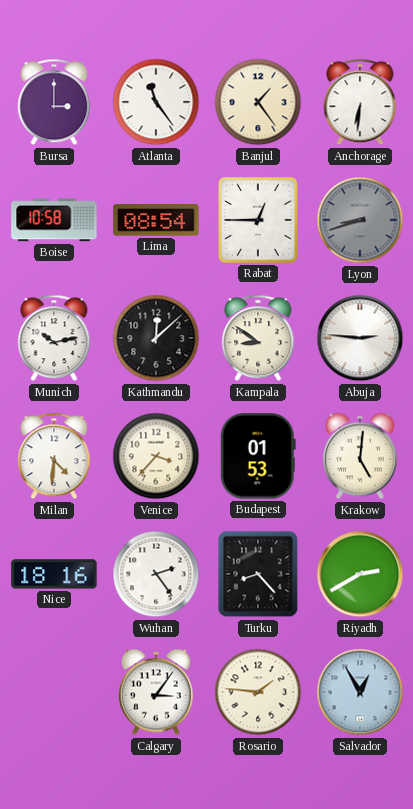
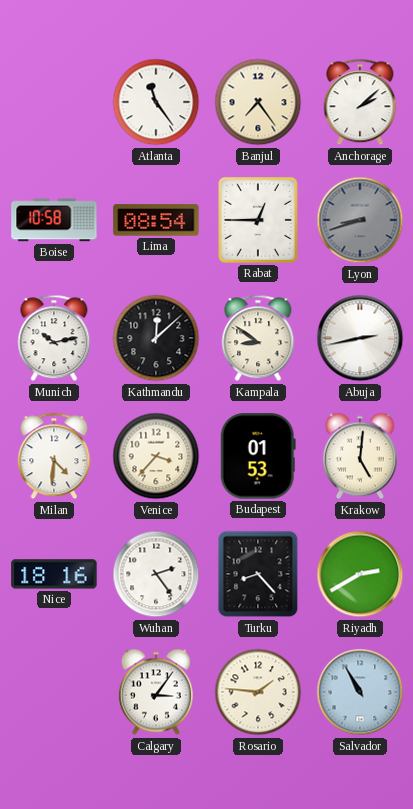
Bursa: 3:00 -> none
Banjul: 1:24 -> 7:24
Anchorage: 6:31 -> 2:08
Abuja: 2:46 -> 2:43
Salvador: 12:55 -> 10:55
